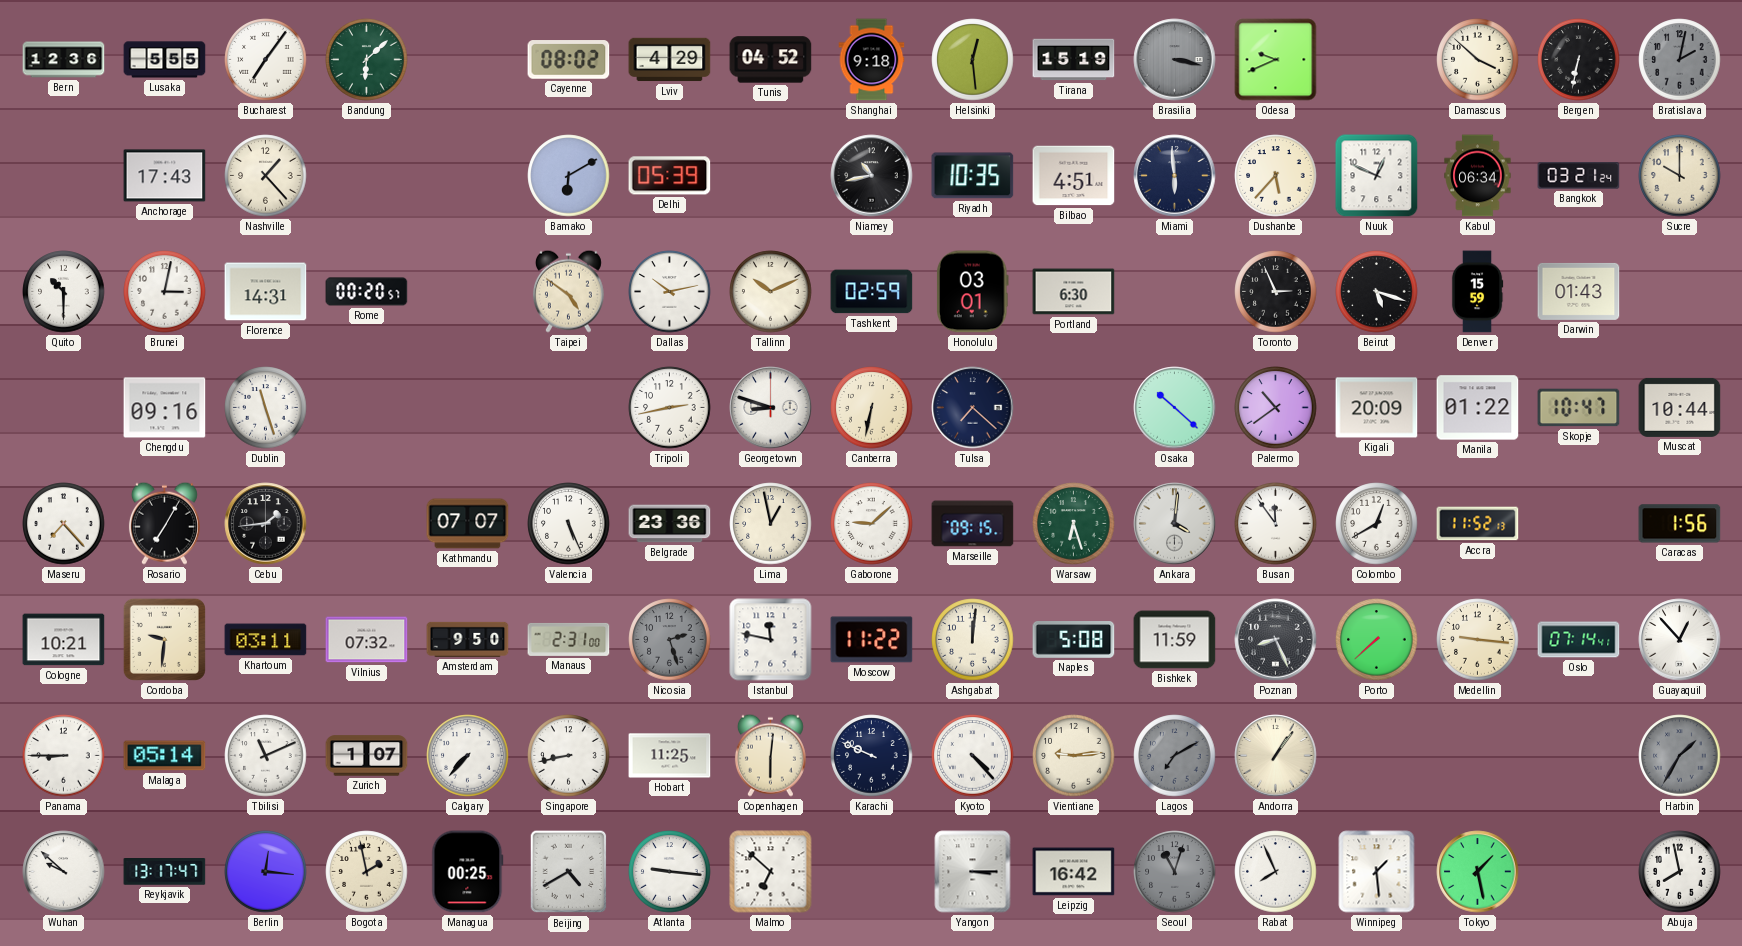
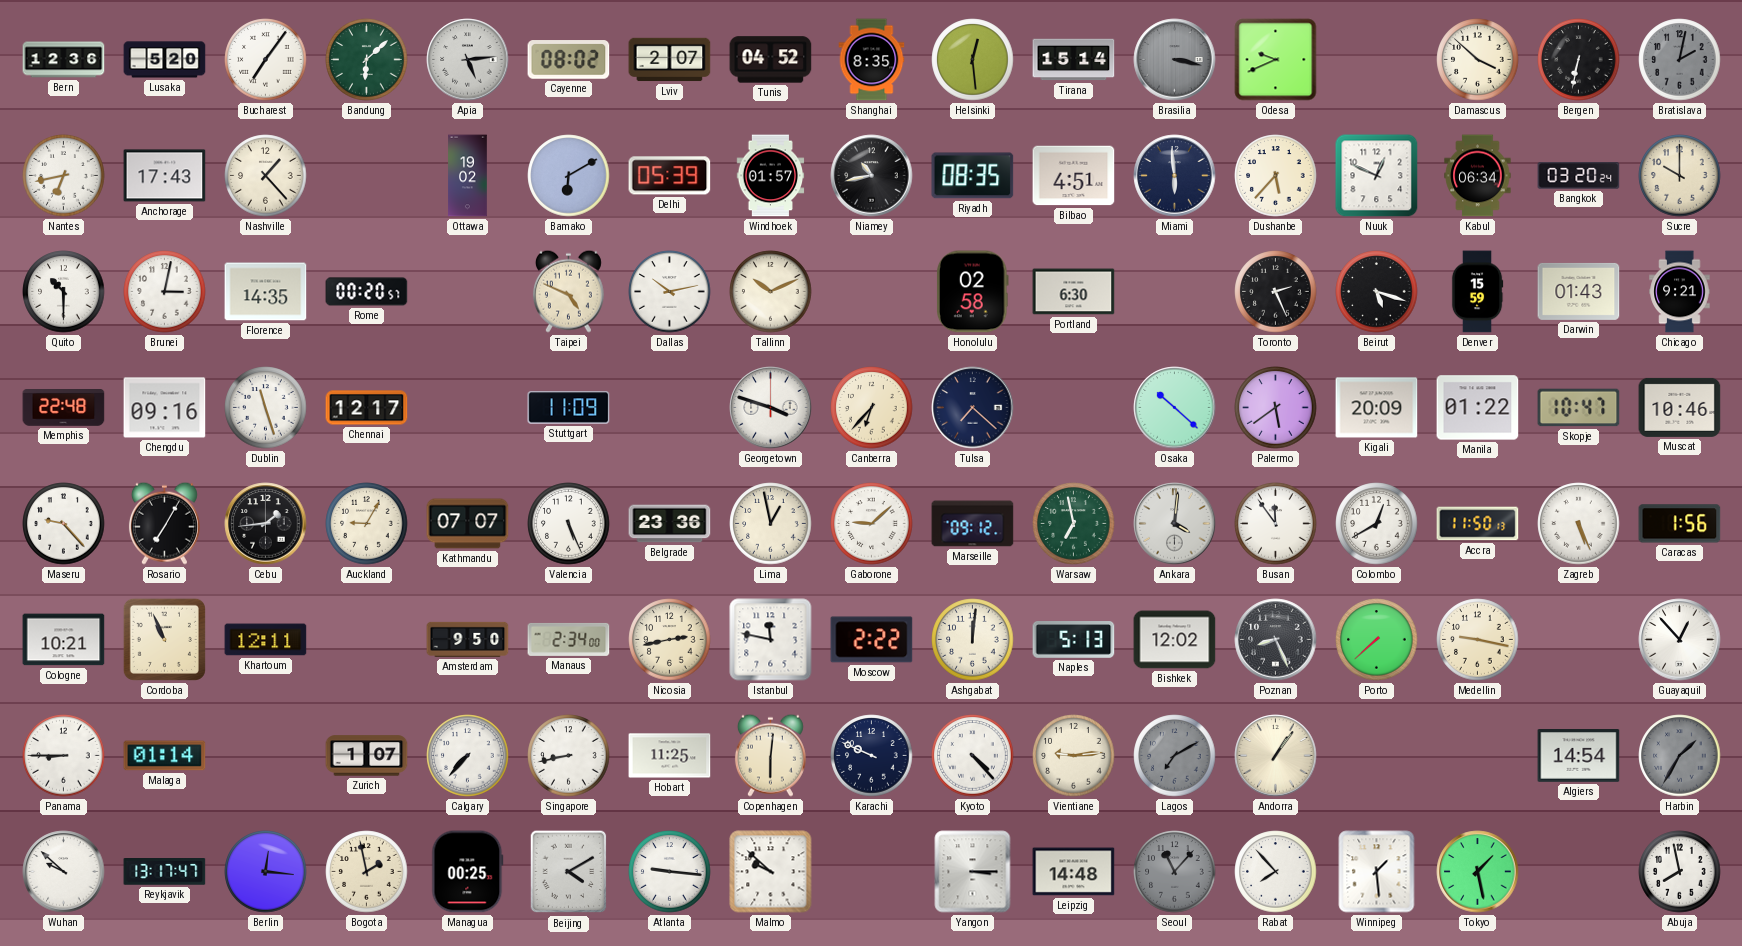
Lusaka: 5:55 -> 5:20
Apia: none -> 5:14
Lviv: 4:29 -> 2:07
Shanghai: 9:18 -> 8:35
Tirana: 15:19 -> 15:14
Nantes: none -> 6:43
Ottawa: none -> 19:02
Windhoek: none -> 01:57
Riyadh: 10:35 -> 08:35
Bangkok: 03:21 -> 03:20
Florence: 14:31 -> 14:35
Taipei: 4:51 -> 4:49
Tashkent: 02:59 -> none
Honolulu: 03:01 -> 02:58
Toronto: 2:56 -> 2:26
Chicago: none -> 9:21
Memphis: none -> 22:48
Chennai: none -> 12:17
Stuttgart: none -> 11:09
Tripoli: 2:43 -> none
Georgetown: 8:48 -> 3:48
Canberra: 6:32 -> 6:37
Palermo: 10:39 -> 5:39
Muscat: 10:44 -> 10:46
Maseru: 7:23 -> 9:23
Auckland: none -> 9:05
Marseille: 09:15 -> 09:12
Warsaw: 6:27 -> 6:58
Accra: 11:52 -> 11:50
Zagreb: none -> 5:26
Cordoba: 9:31 -> 10:56
Khartoum: 03:11 -> 12:11
Vilnius: 07:32 -> none
Manaus: 2:31 -> 2:34
Nicosia: 2:27 -> 2:43
Nicosia dial: grey -> cream
Moscow: 11:22 -> 2:22
Naples: 5:08 -> 5:13
Bishkek: 11:59 -> 12:02
Medellin: 9:16 -> 9:17
Oslo: 07:14 -> none
Malaga: 05:14 -> 01:14
Tbilisi: 11:11 -> none
Algiers: none -> 14:54
Beijing: 4:40 -> 4:10
Malmo: 6:52 -> 9:52
Leipzig: 16:42 -> 14:48
Seoul: 11:03 -> 11:07
Rabat: 7:56 -> 7:53
